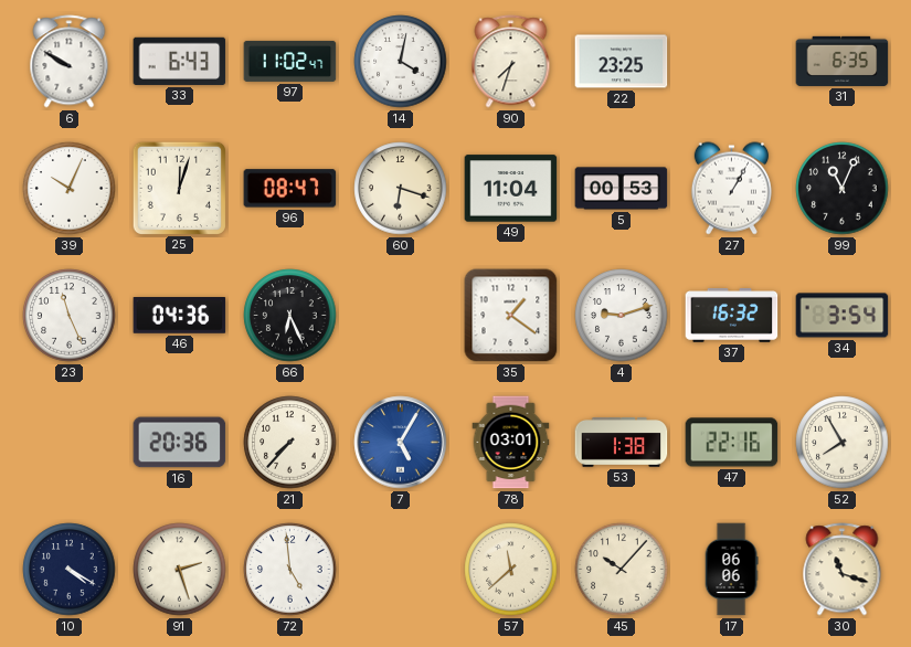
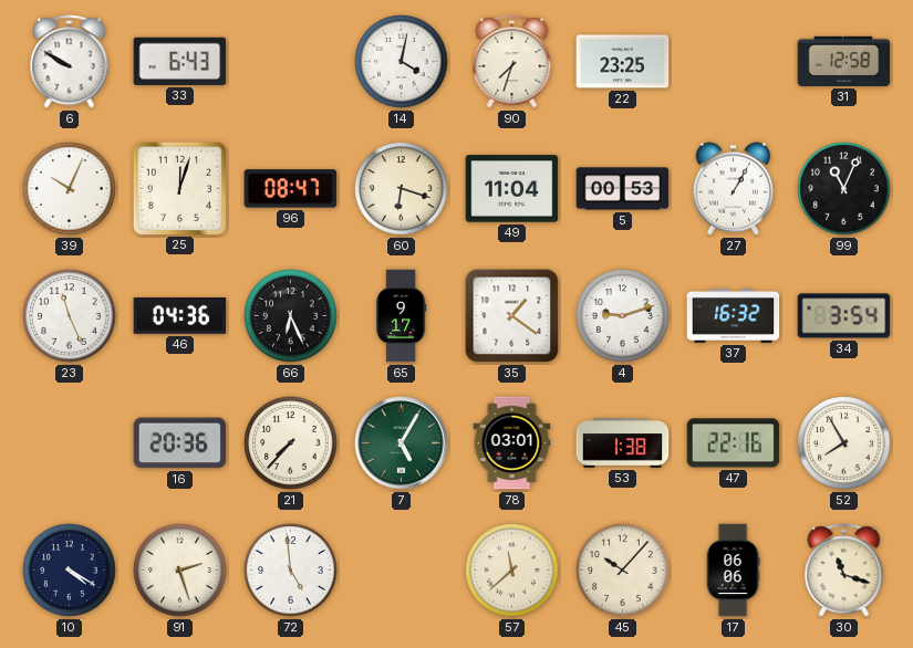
97: 11:02 -> none
31: 6:35 -> 12:58
65: none -> 9:17
7 dial: blue -> green
